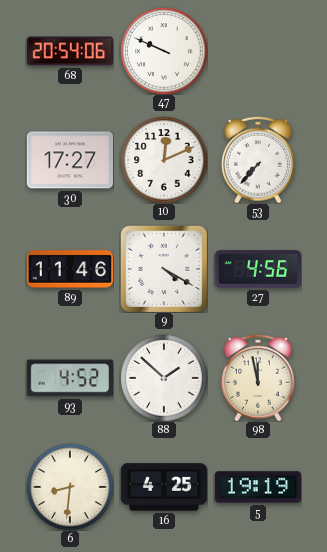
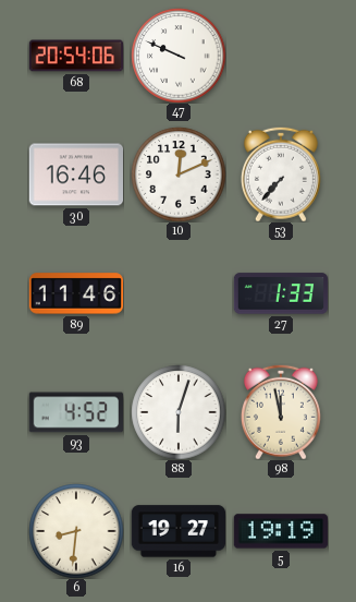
30: 17:27 -> 16:46
9: 4:20 -> none
27: 4:56 -> 1:33
88: 1:52 -> 6:03
16: 4:25 -> 19:27
